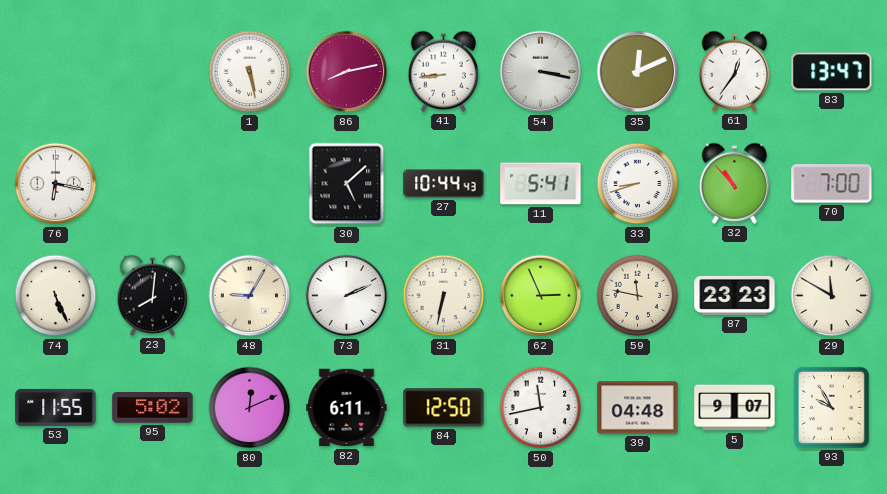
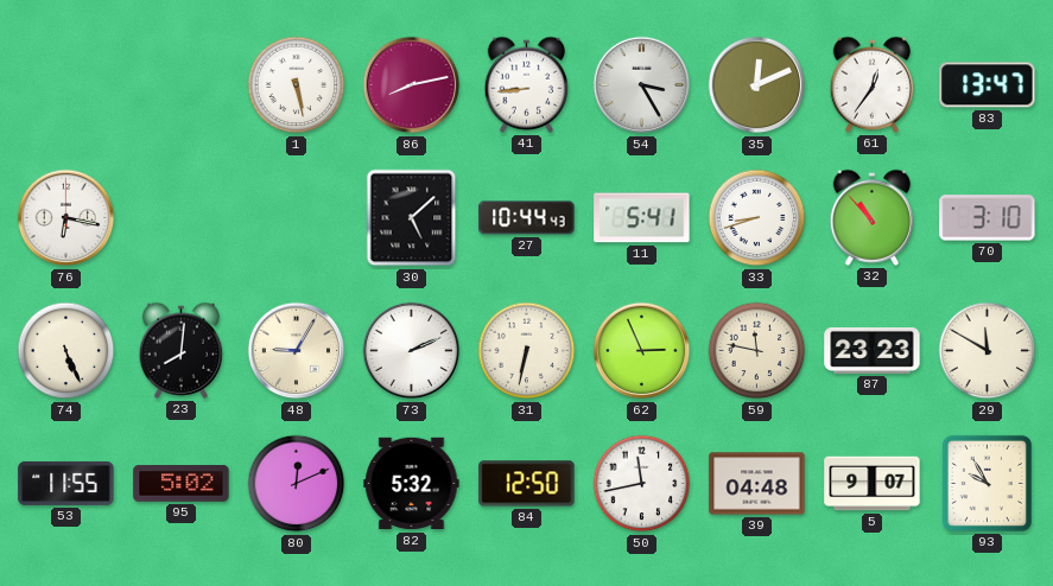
54: 3:17 -> 3:25
70: 7:00 -> 3:10
82: 6:11 -> 5:32
